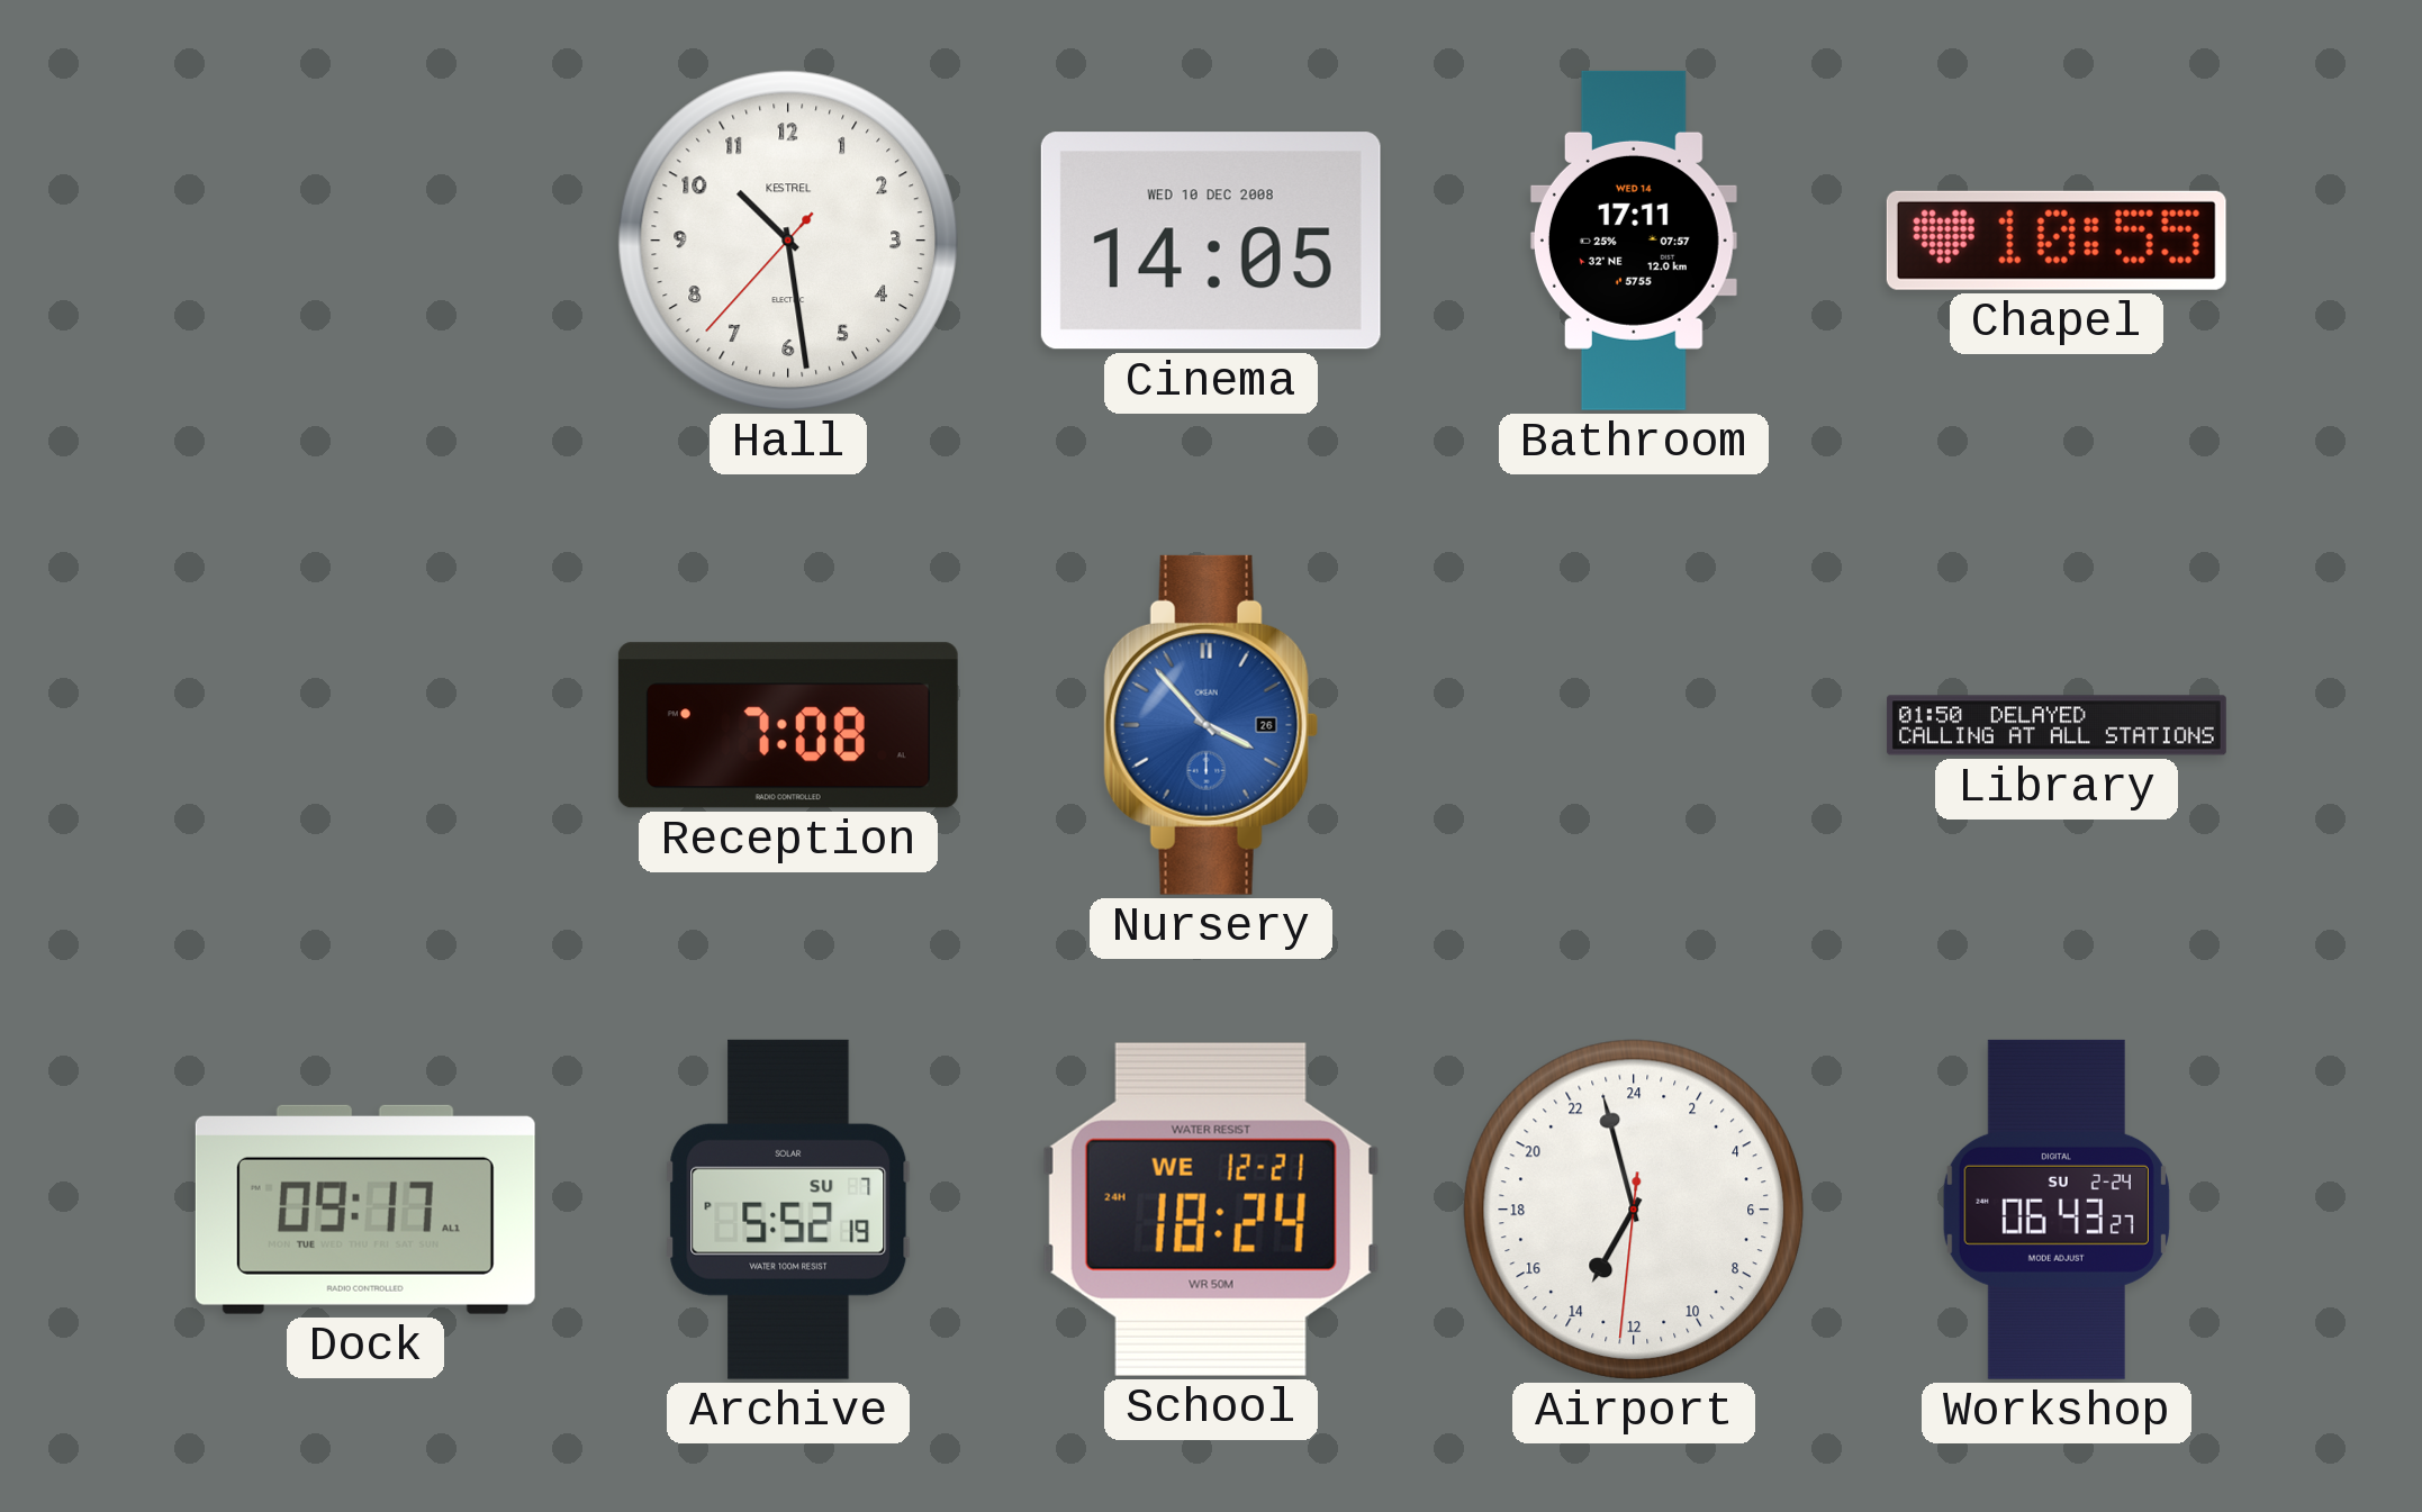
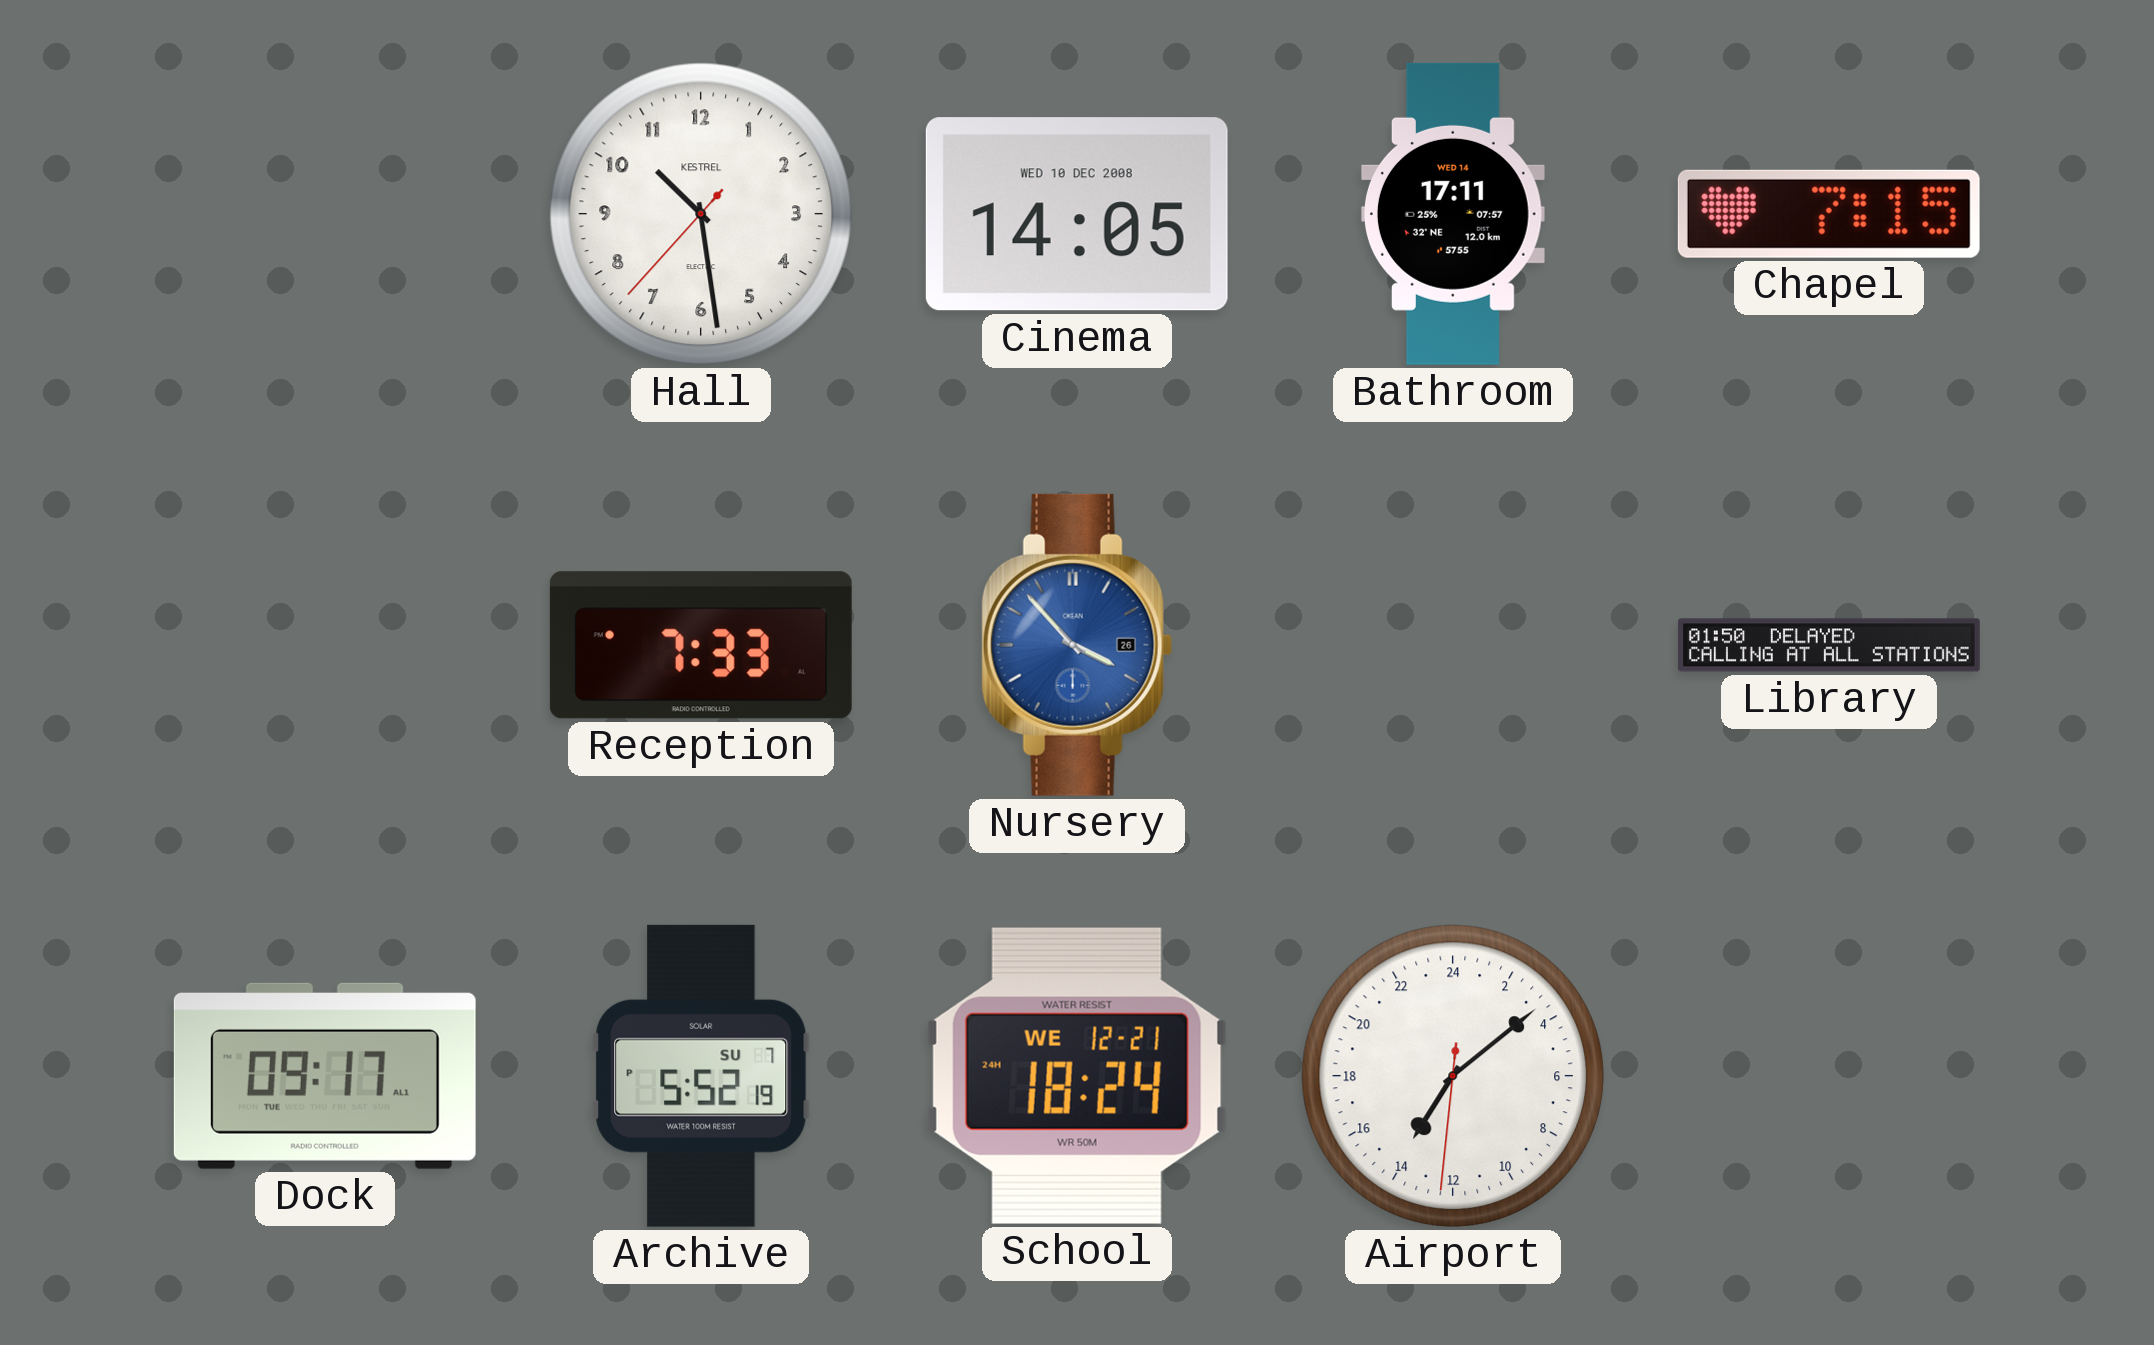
Chapel: 10:55 -> 7:15
Reception: 7:08 -> 7:33
Airport: 13:57 -> 14:08
Workshop: 06:43 -> none
